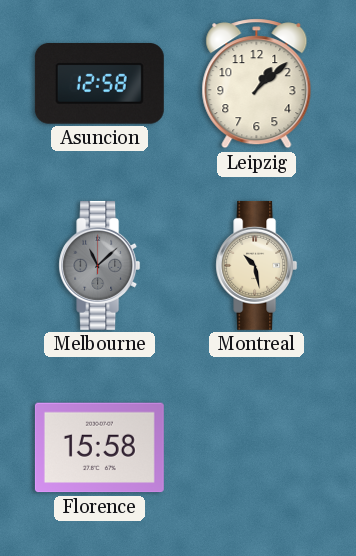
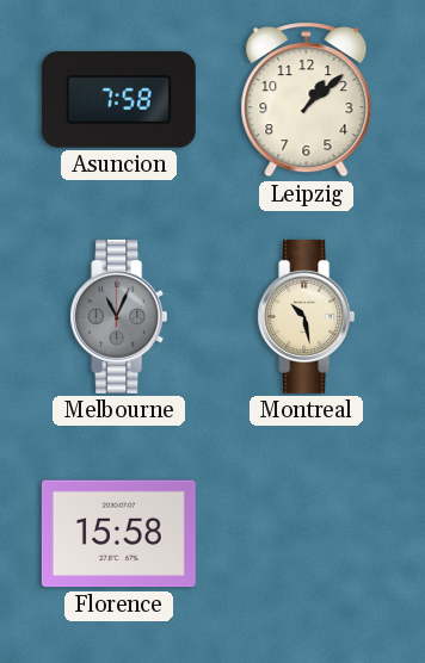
Asuncion: 12:58 -> 7:58
Melbourne: 11:08 -> 11:04
